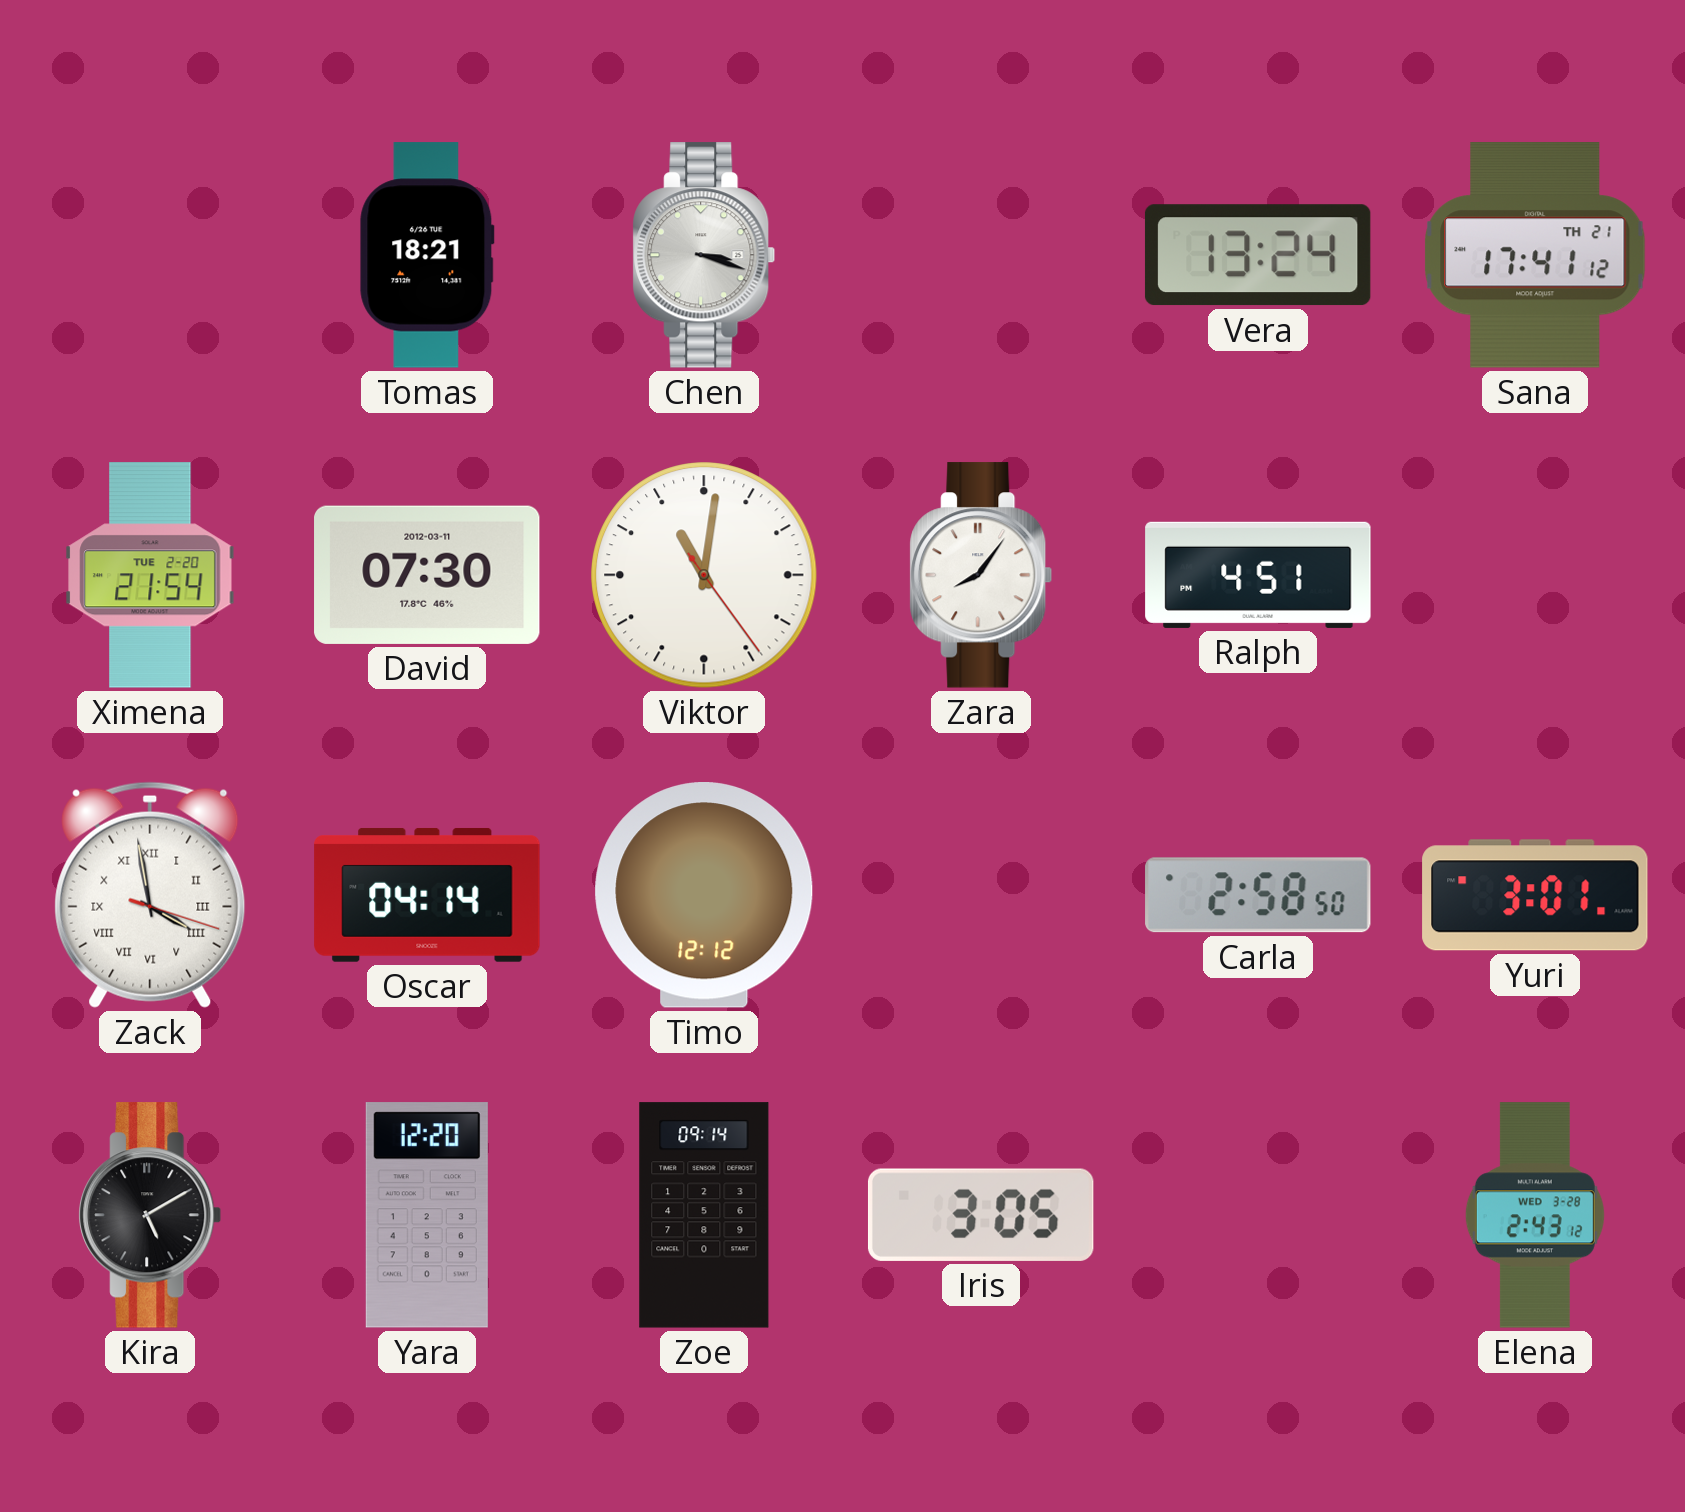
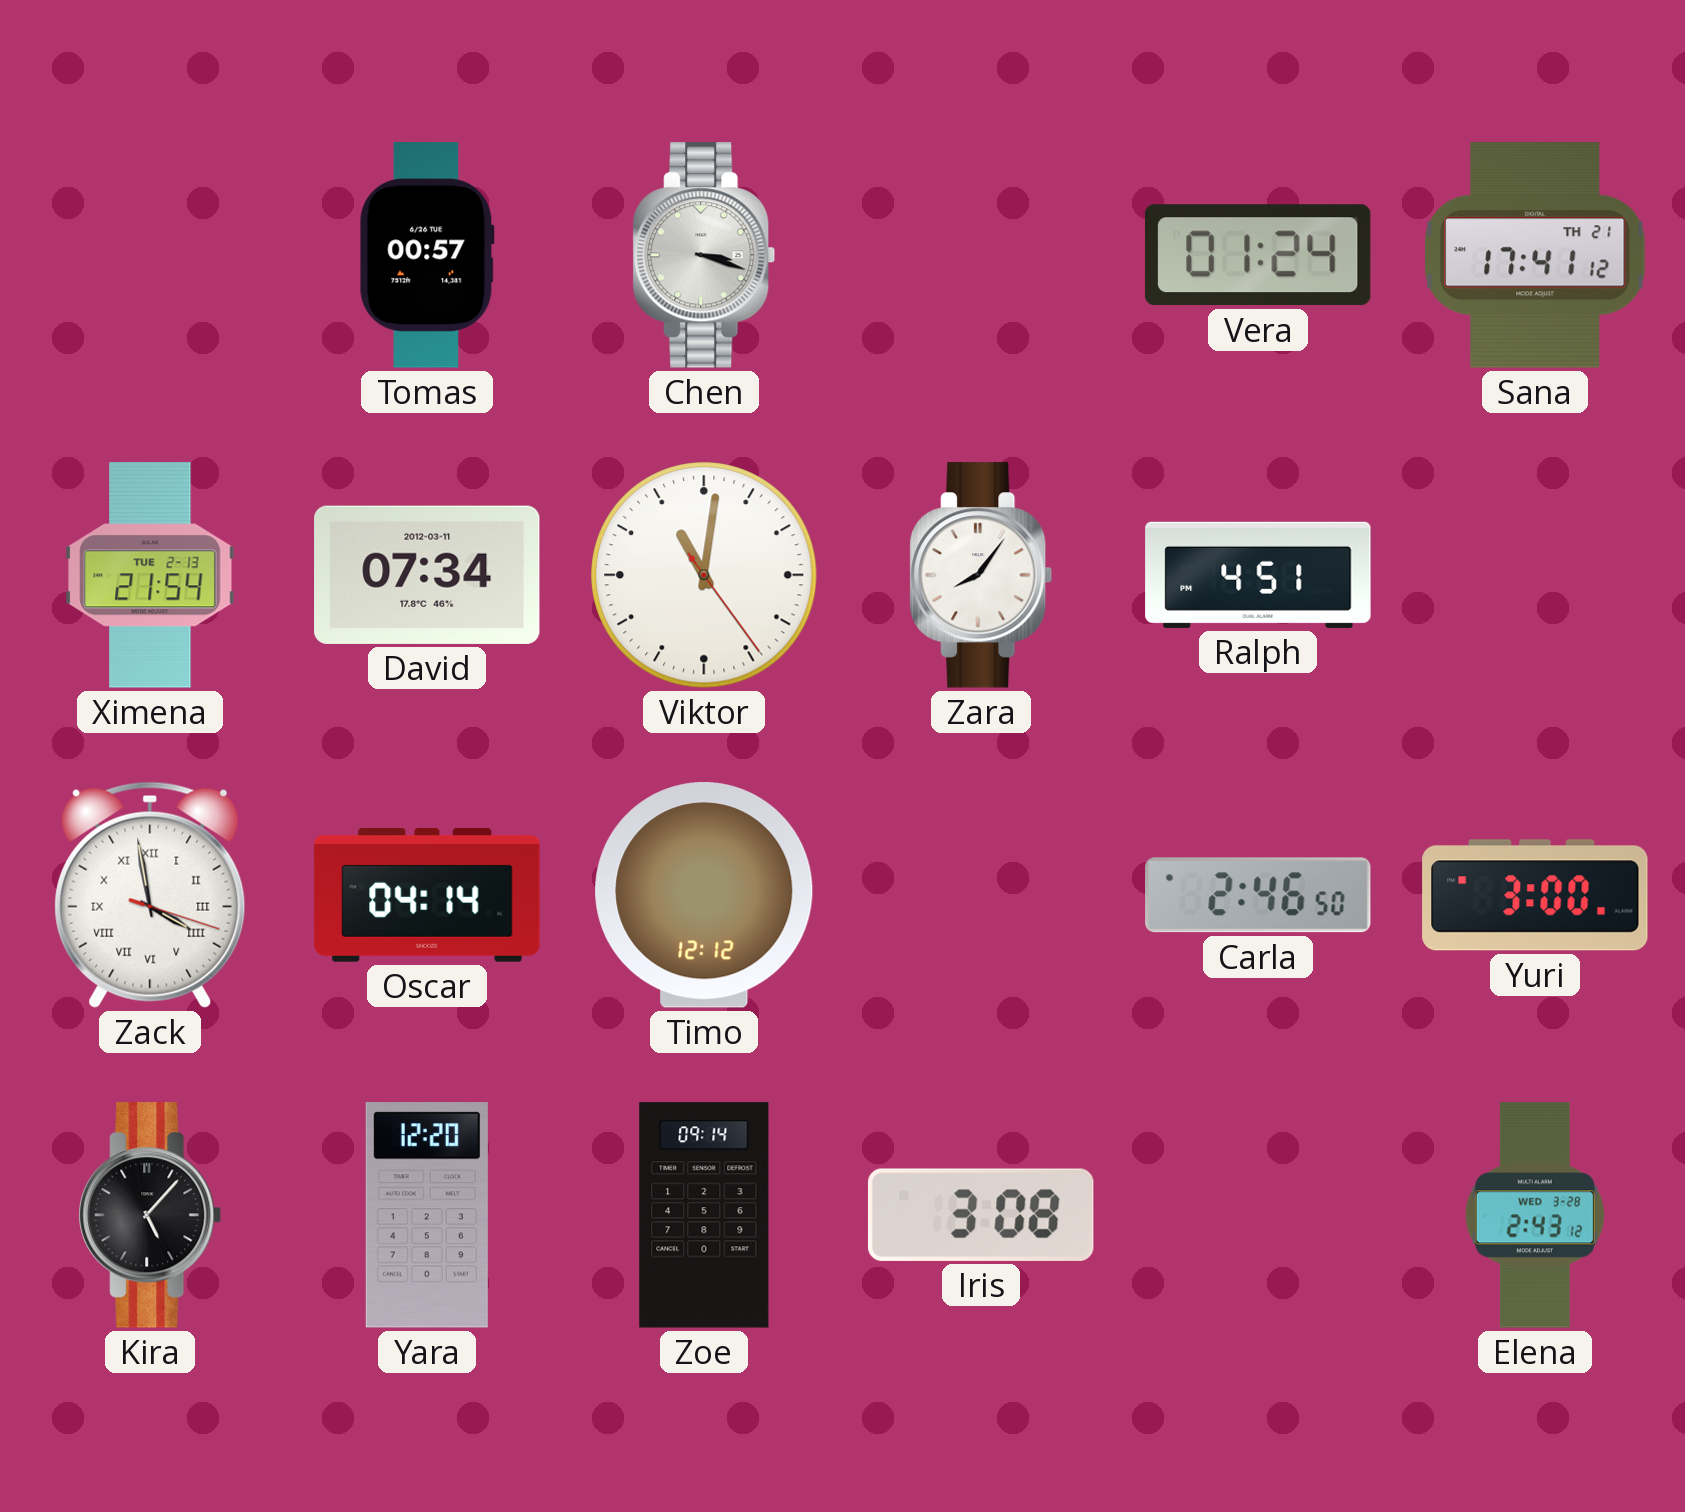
Tomas: 18:21 -> 00:57
Vera: 13:24 -> 01:24
Ximena date: TUE 2-20 -> TUE 2-13
David: 07:30 -> 07:34
Carla: 2:58 -> 2:46
Yuri: 3:01 -> 3:00
Kira: 5:10 -> 5:07
Iris: 3:05 -> 3:08
